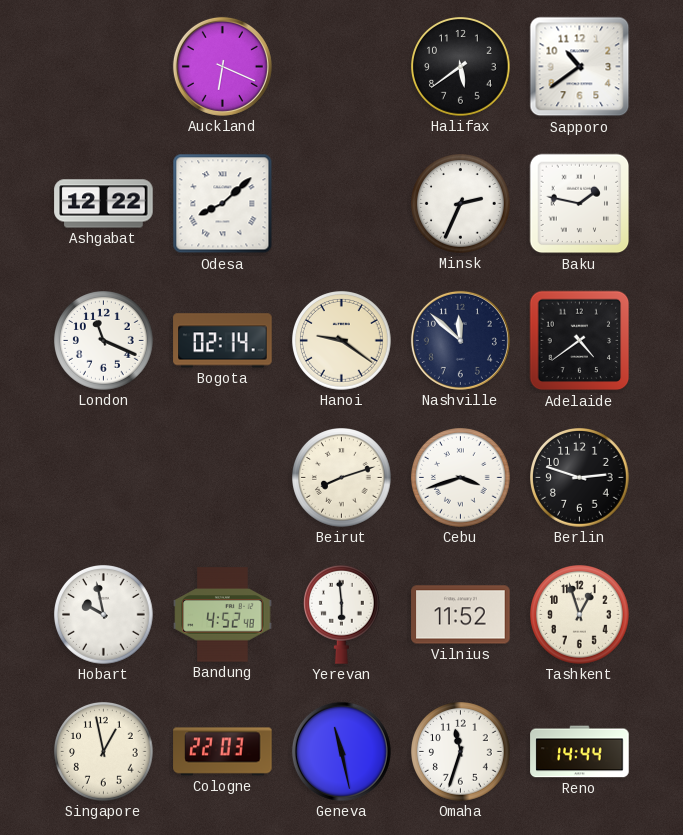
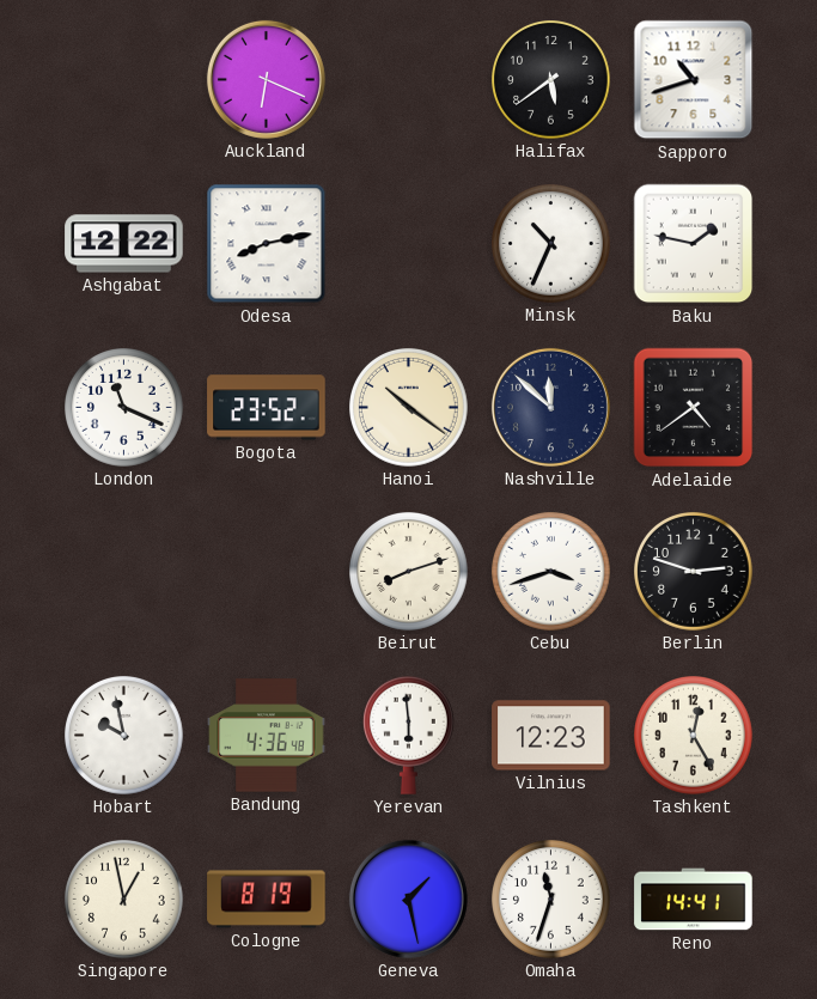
Sapporo: 10:39 -> 10:42
Odesa: 8:08 -> 8:13
Minsk: 2:34 -> 10:34
Bogota: 02:14 -> 23:52
Hanoi: 9:21 -> 10:21
Bandung: 4:52 -> 4:36
Vilnius: 11:52 -> 12:23
Tashkent: 12:57 -> 12:25
Cologne: 22:03 -> 8:19
Geneva: 11:28 -> 1:28
Reno: 14:44 -> 14:41
